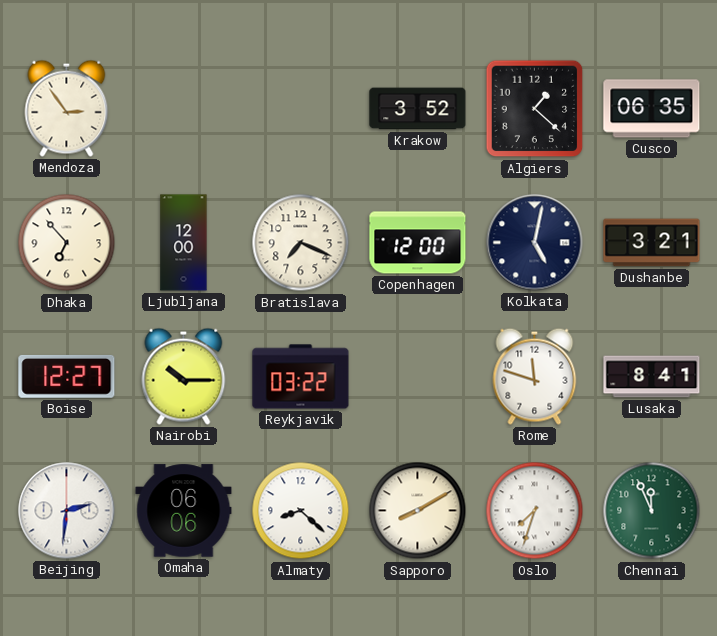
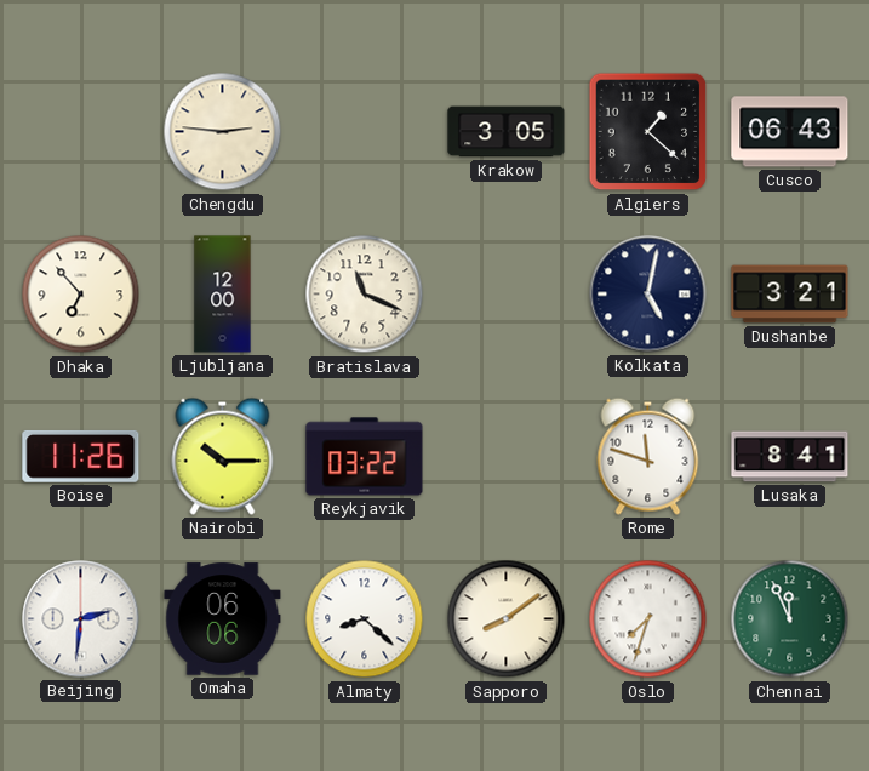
Mendoza: 2:54 -> none
Chengdu: none -> 2:46
Krakow: 3:52 -> 3:05
Cusco: 06:35 -> 06:43
Bratislava: 7:19 -> 11:19
Copenhagen: 12:00 -> none
Boise: 12:27 -> 11:26
Sapporo: 8:10 -> 8:09
